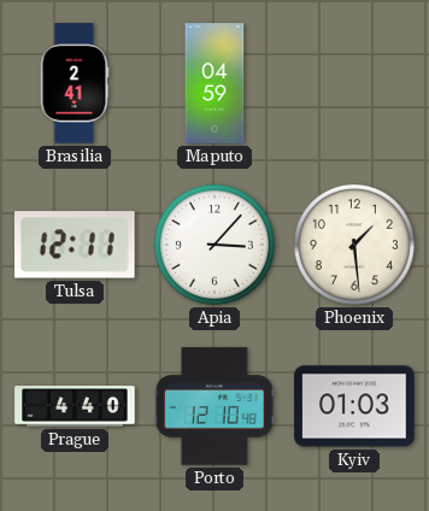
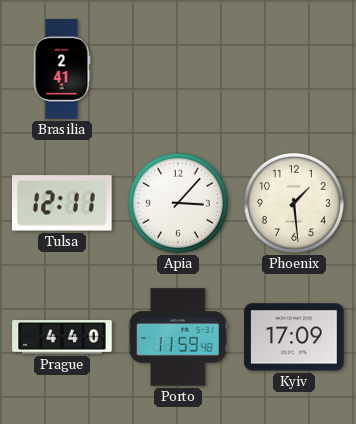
Maputo: 04:59 -> none
Porto: 12:10 -> 11:59
Kyiv: 01:03 -> 17:09
